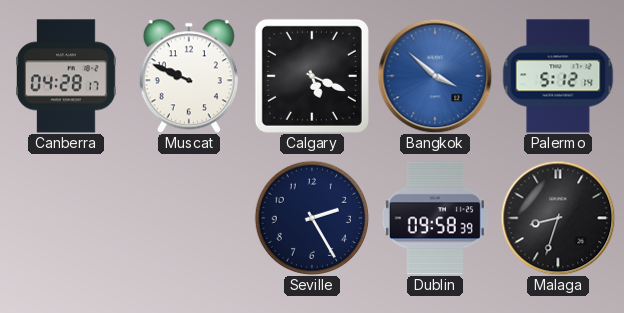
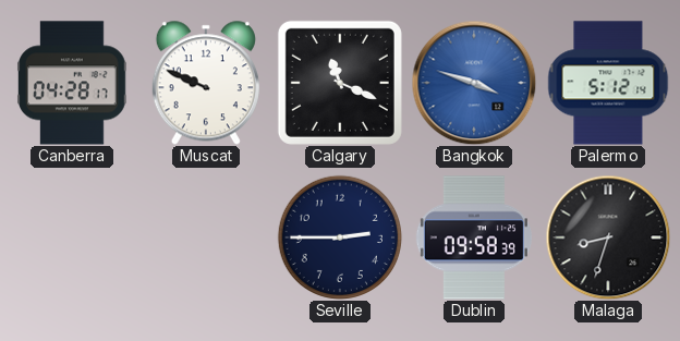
Calgary: 5:19 -> 11:19
Bangkok: 3:52 -> 3:48
Seville: 2:25 -> 2:45
